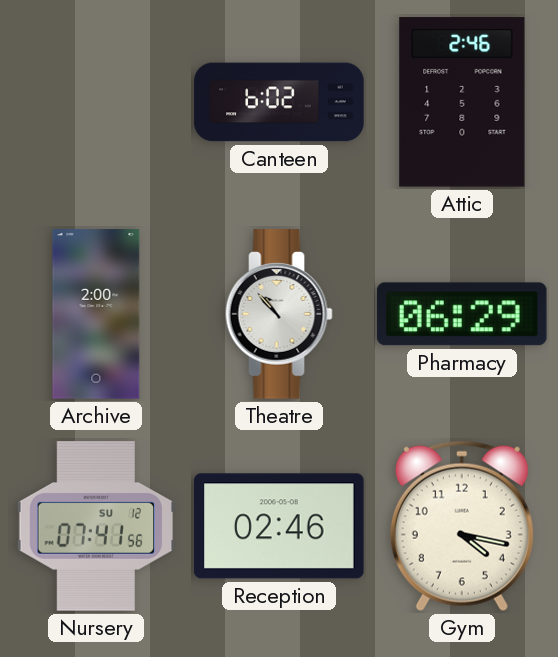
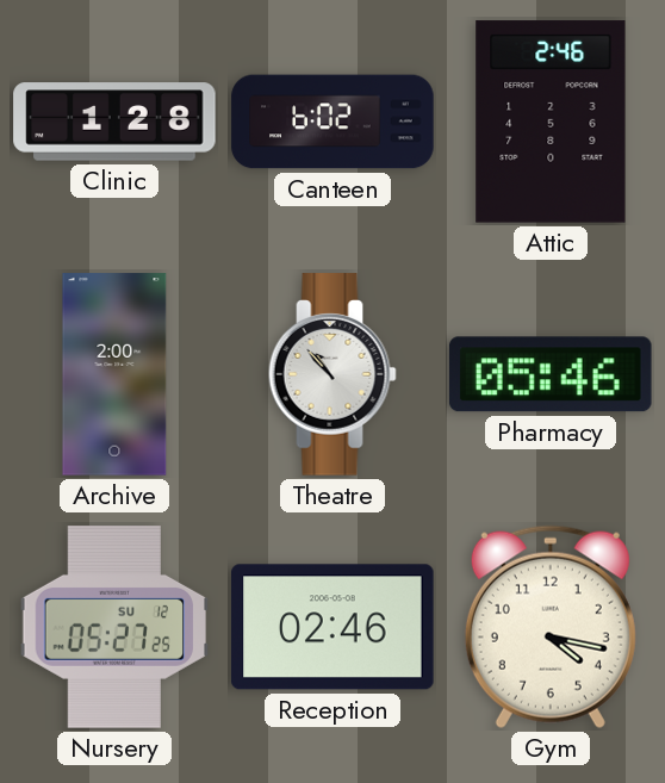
Clinic: none -> 1:28
Pharmacy: 06:29 -> 05:46
Nursery: 07:41 -> 05:27
